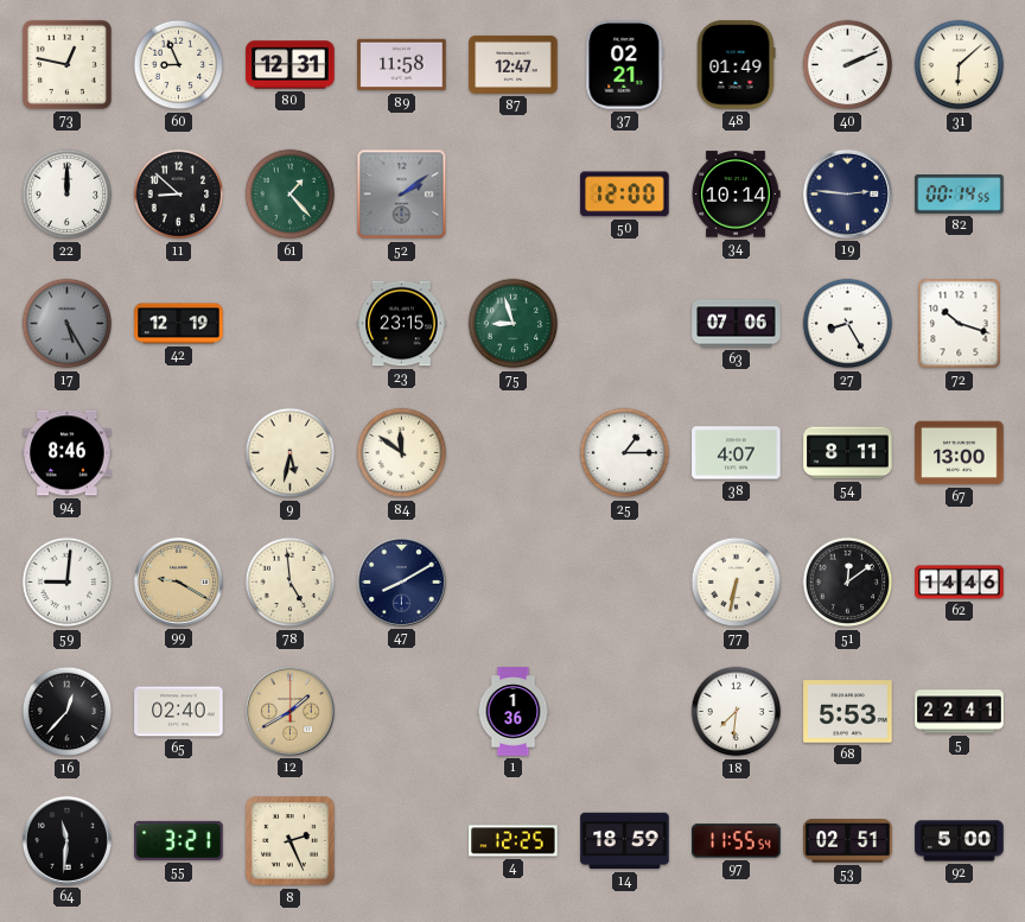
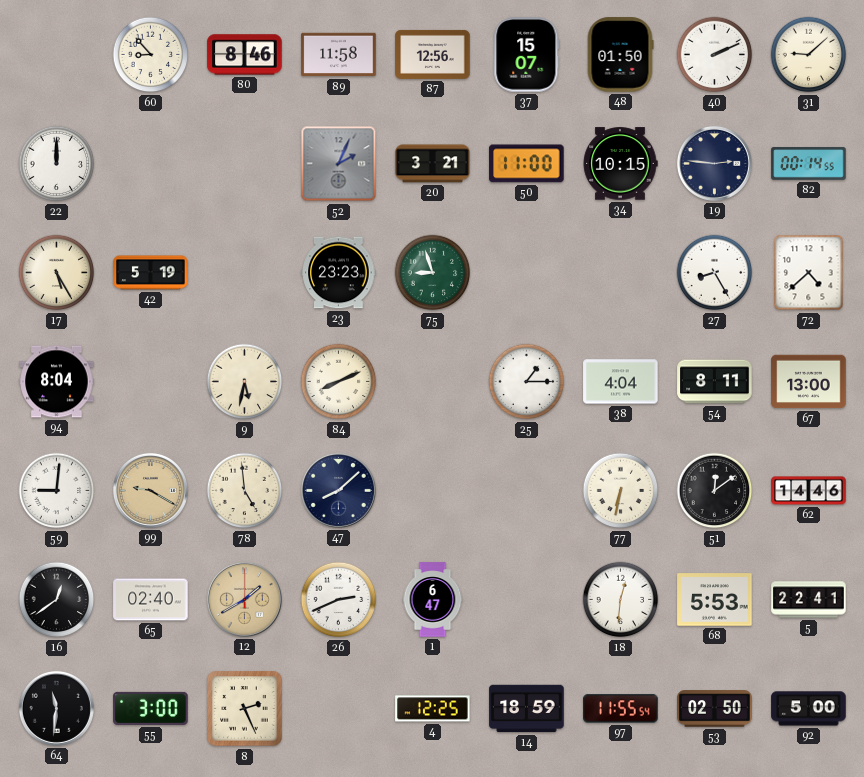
73: 12:47 -> none
60: 8:56 -> 8:53
80: 12:31 -> 8:46
87: 12:47 -> 12:56
37: 02:21 -> 15:07
48: 01:49 -> 01:50
31: 6:08 -> 9:08
11: 8:52 -> none
61: 1:23 -> none
52: 2:09 -> 2:04
20: none -> 3:21
50: 12:00 -> 11:00
34: 10:14 -> 10:15
17 dial: grey -> cream
42: 12:19 -> 5:19
23: 23:15 -> 23:23
63: 07:06 -> none
72: 10:18 -> 4:38
94: 8:46 -> 8:04
84: 11:51 -> 8:11
38: 4:07 -> 4:04
47: 8:10 -> 8:08
16: 12:37 -> 12:39
26: none -> 2:41
1: 1:36 -> 6:47
18: 7:31 -> 12:31
55: 3:21 -> 3:00
53: 02:51 -> 02:50
